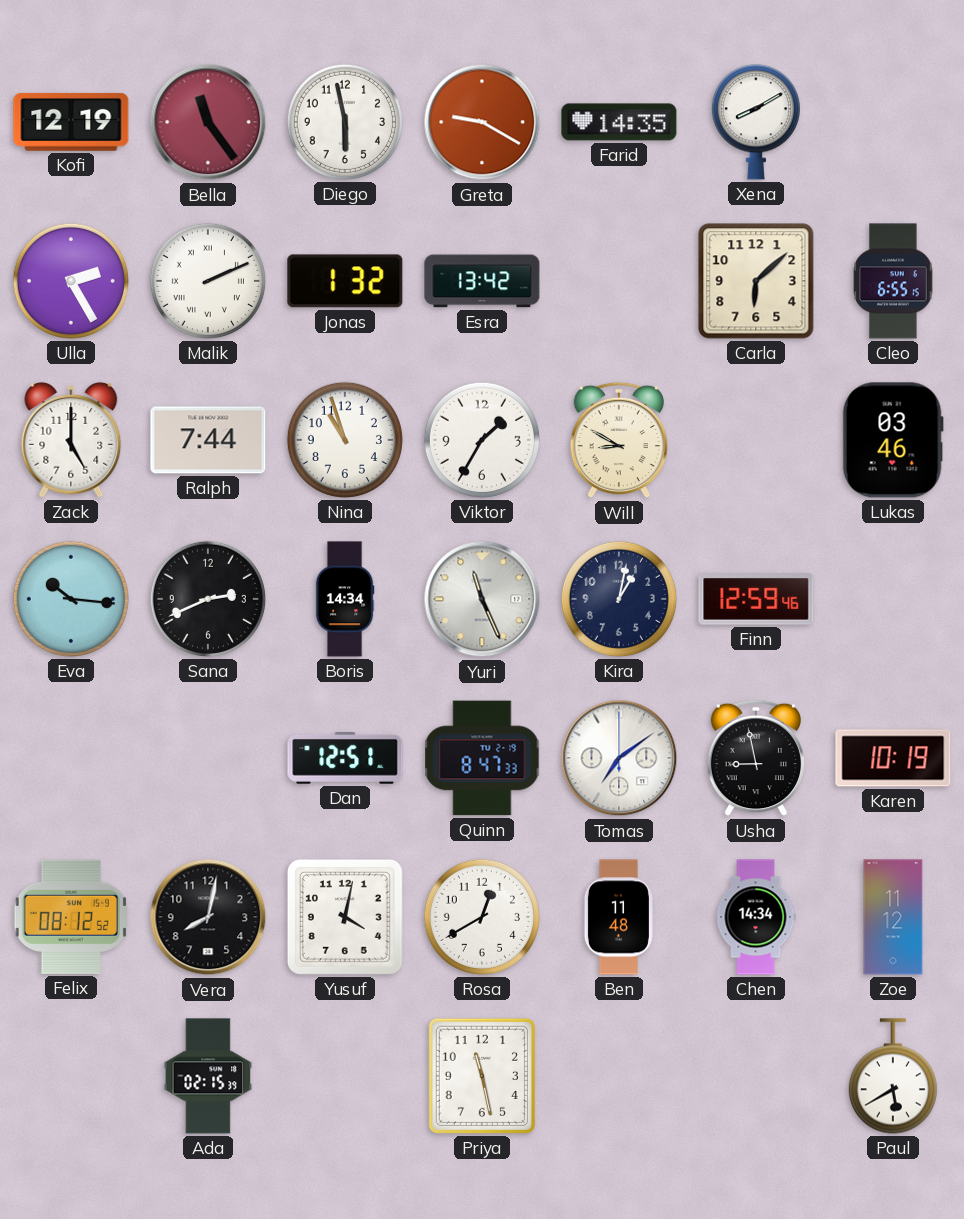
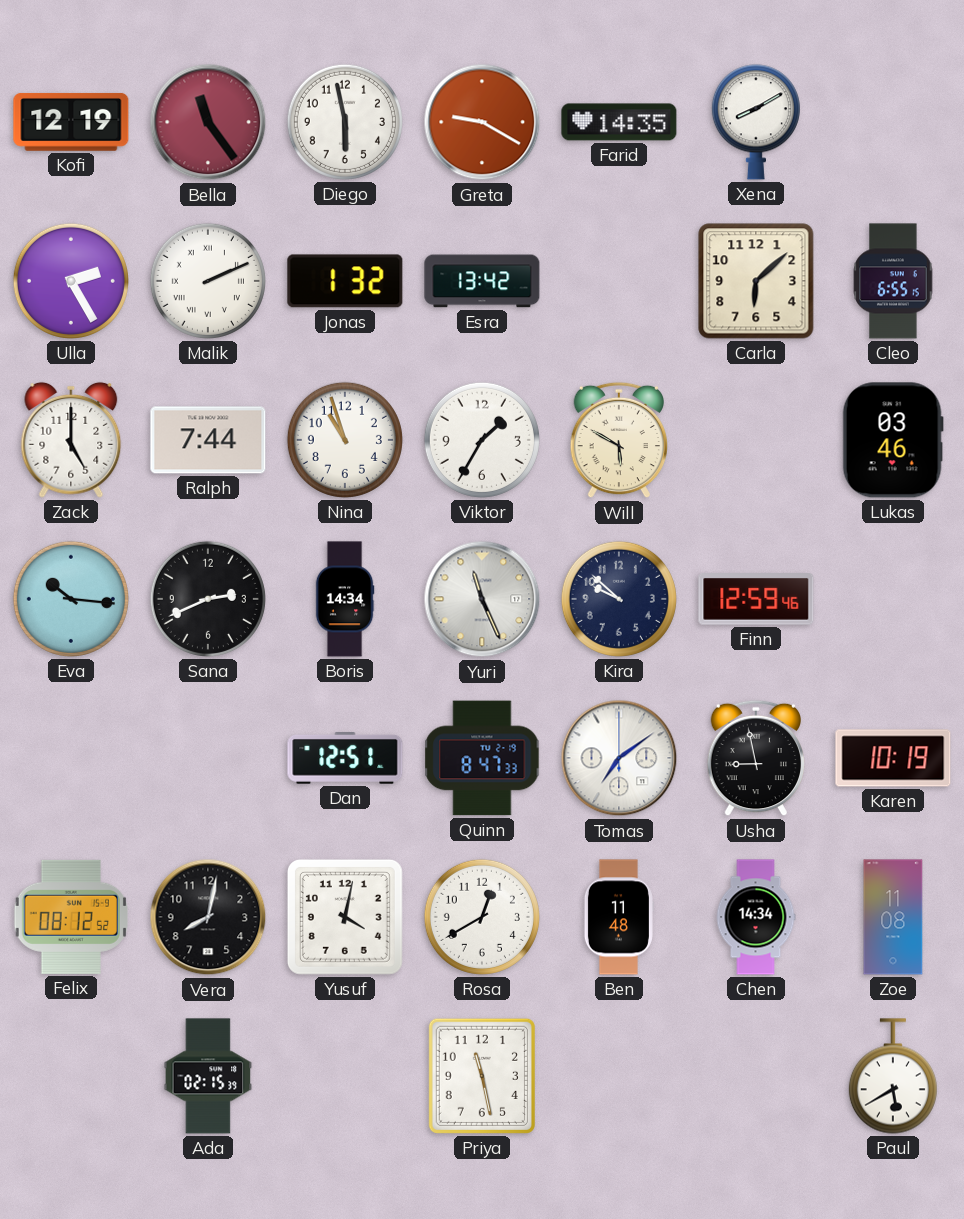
Will: 8:50 -> 5:50
Kira: 1:02 -> 9:52
Zoe: 11:12 -> 11:08
